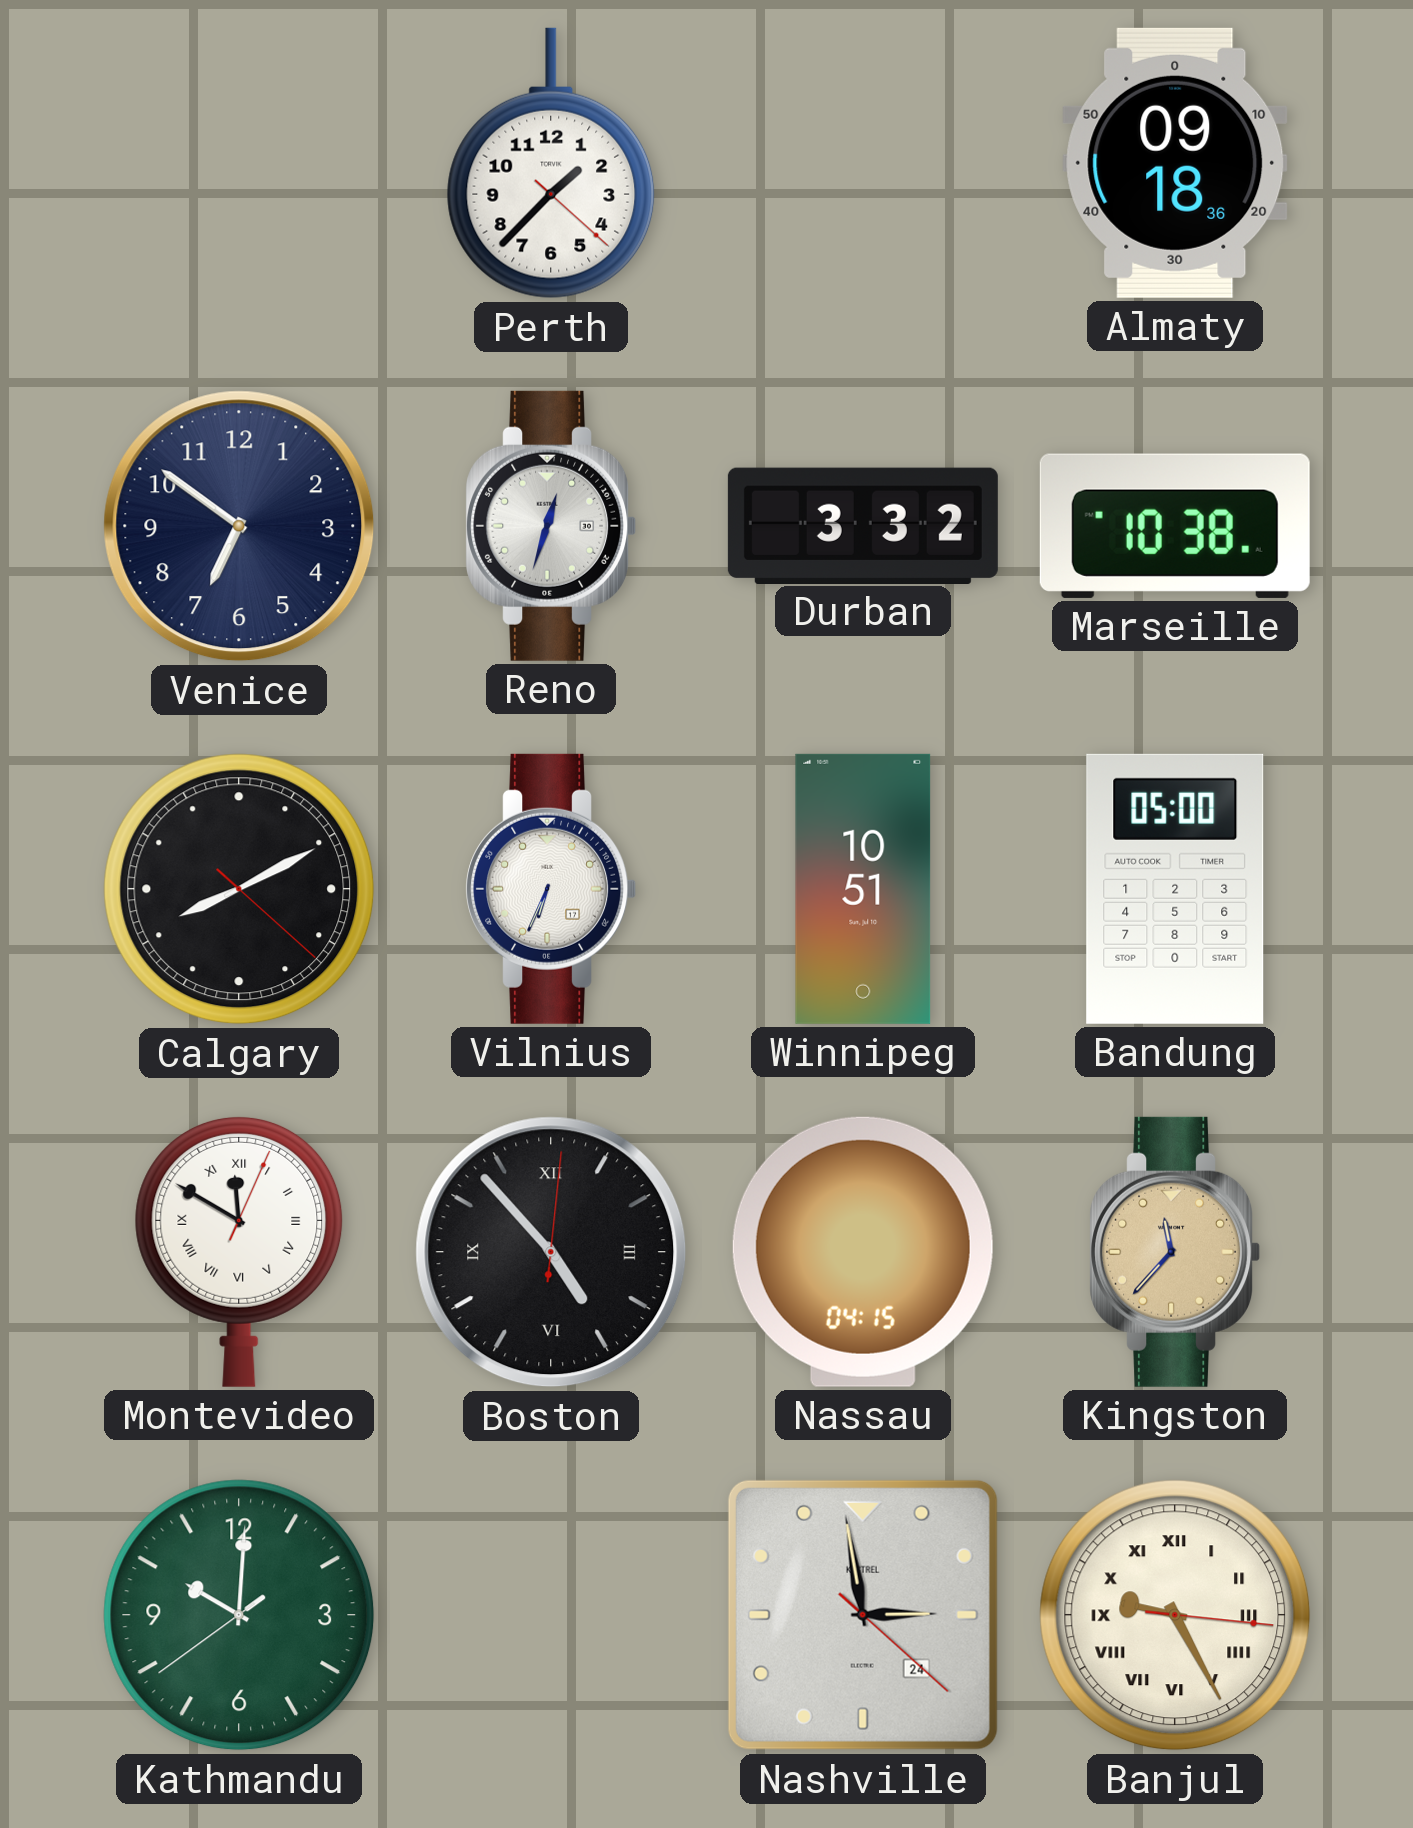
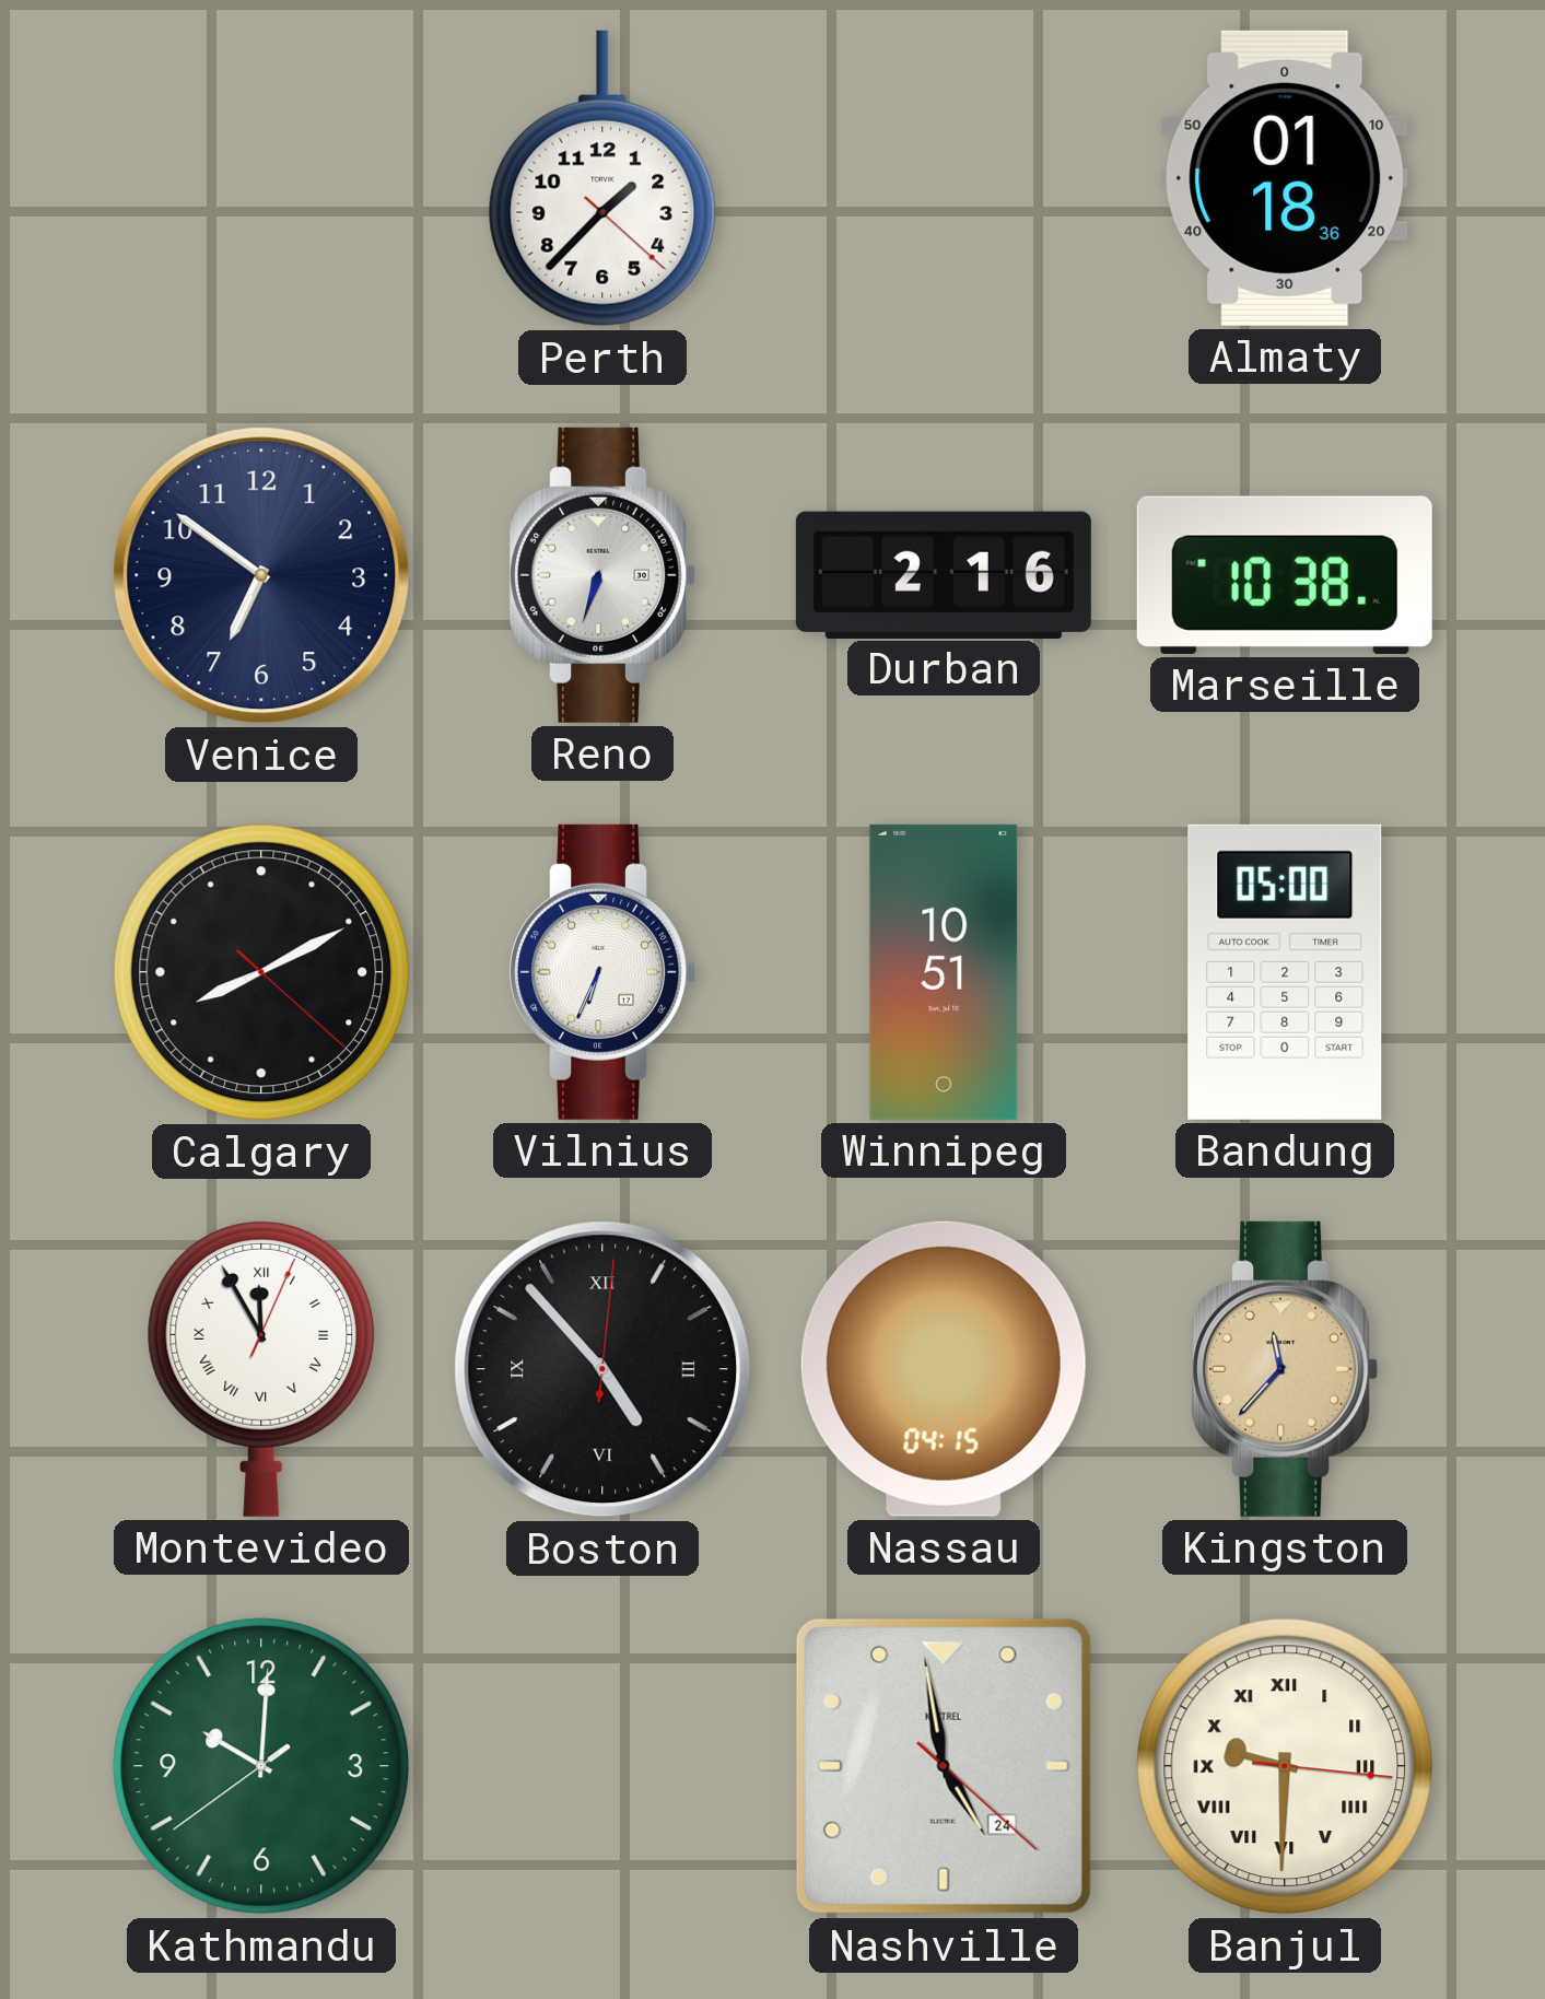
Almaty: 09:18 -> 01:18
Reno: 12:33 -> 6:33
Durban: 3:32 -> 2:16
Montevideo: 11:50 -> 11:55
Nashville: 2:58 -> 4:58
Banjul: 9:25 -> 9:30
